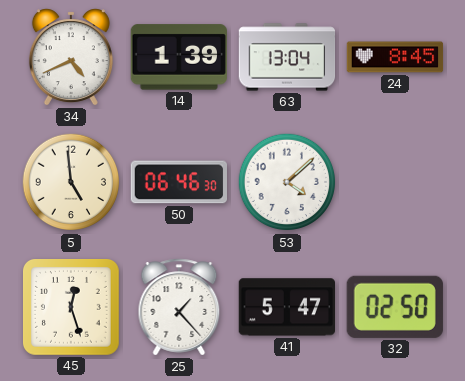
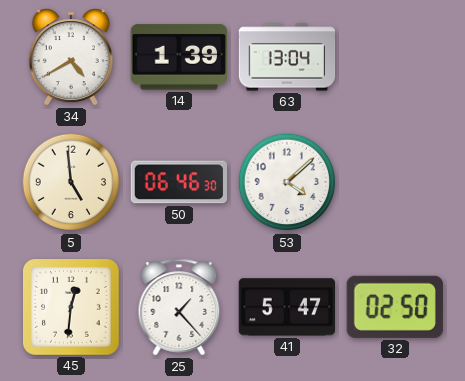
34: 4:41 -> 4:40
24: 8:45 -> none
45: 12:27 -> 12:31
